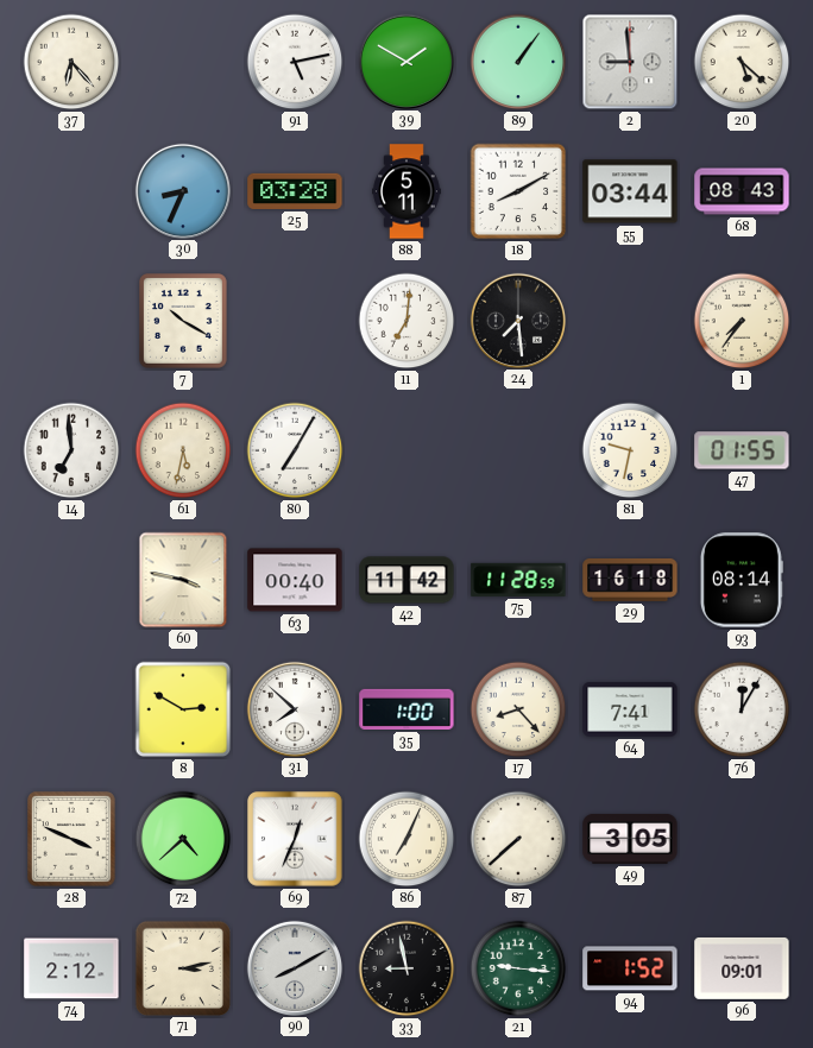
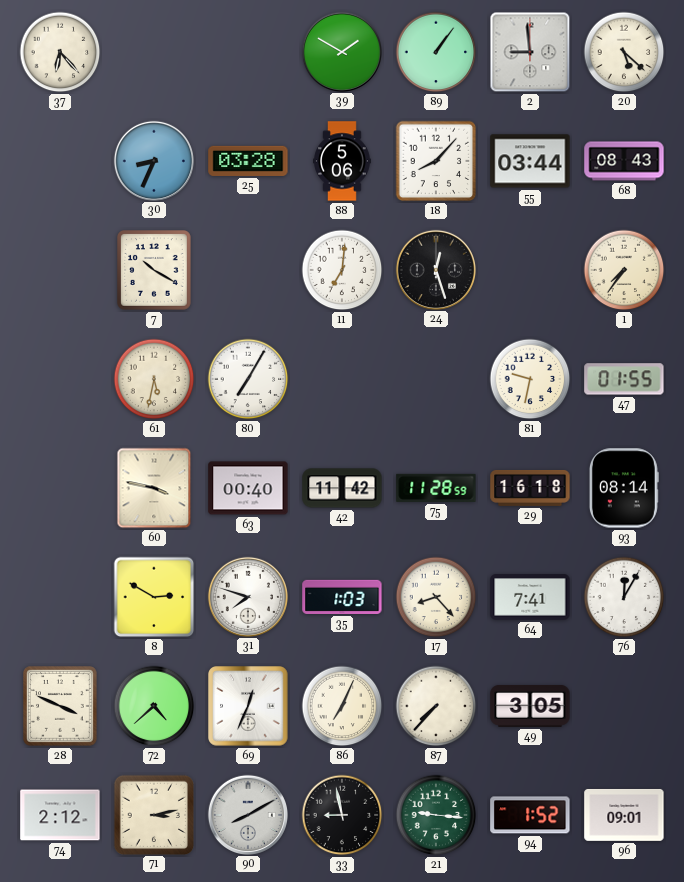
91: 5:13 -> none
88: 5:11 -> 5:06
18: 8:10 -> 8:07
24: 7:29 -> 12:27
14: 6:59 -> none
31: 7:52 -> 7:48
35: 1:00 -> 1:03
87: 7:38 -> 7:37
